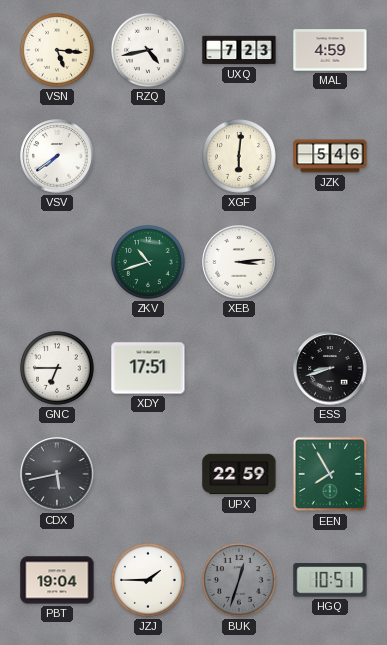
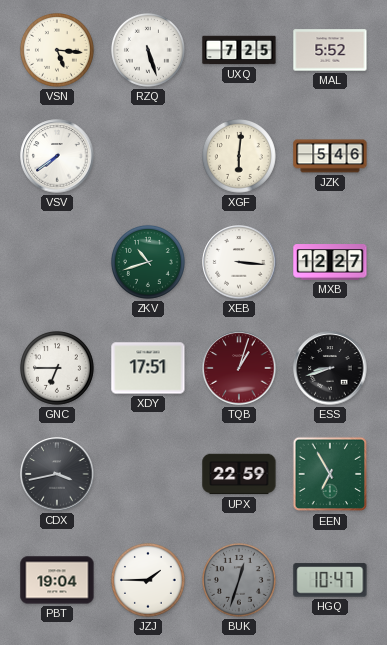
RZQ: 4:43 -> 5:27
UXQ: 7:23 -> 7:25
MAL: 4:59 -> 5:52
XEB: 3:14 -> 3:16
MXB: none -> 12:27
TQB: none -> 1:03
CDX: 5:43 -> 3:43
EEN: 7:55 -> 6:55
HGQ: 10:51 -> 10:47
